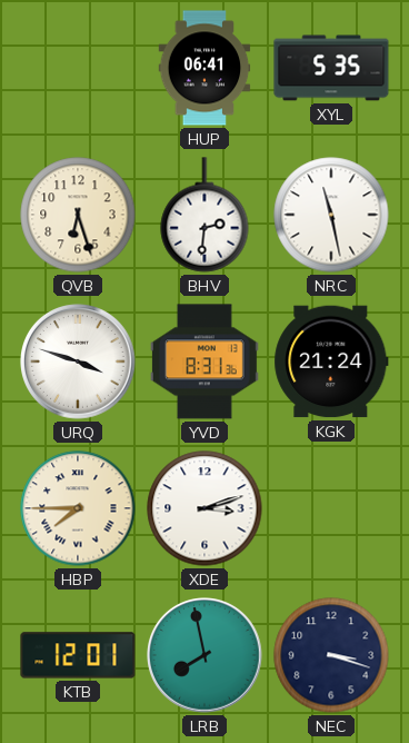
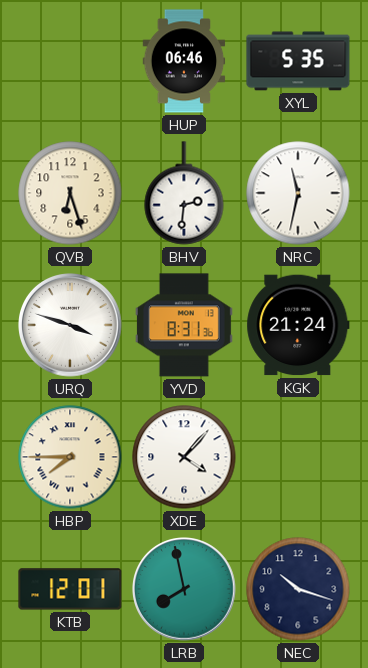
HUP: 06:41 -> 06:46
NRC: 11:28 -> 11:32
XDE: 3:12 -> 4:07
NEC: 3:18 -> 10:18
